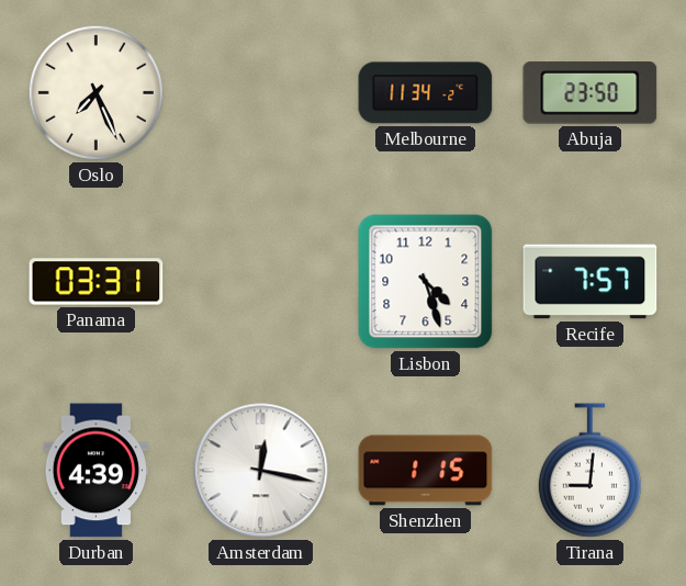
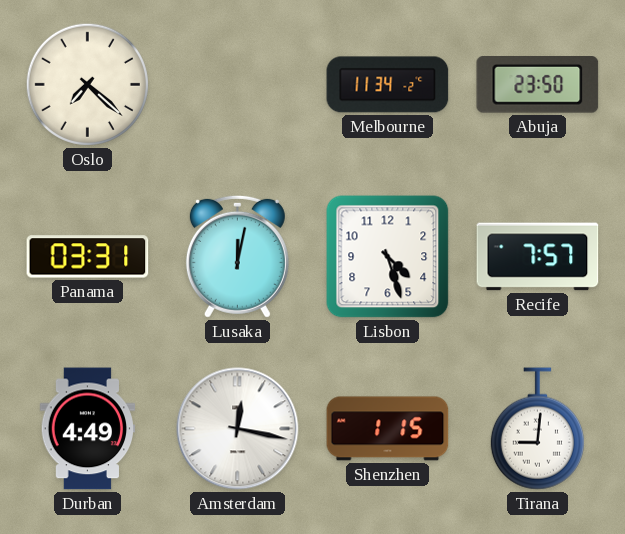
Oslo: 7:26 -> 7:22
Lusaka: none -> 12:02
Durban: 4:39 -> 4:49
